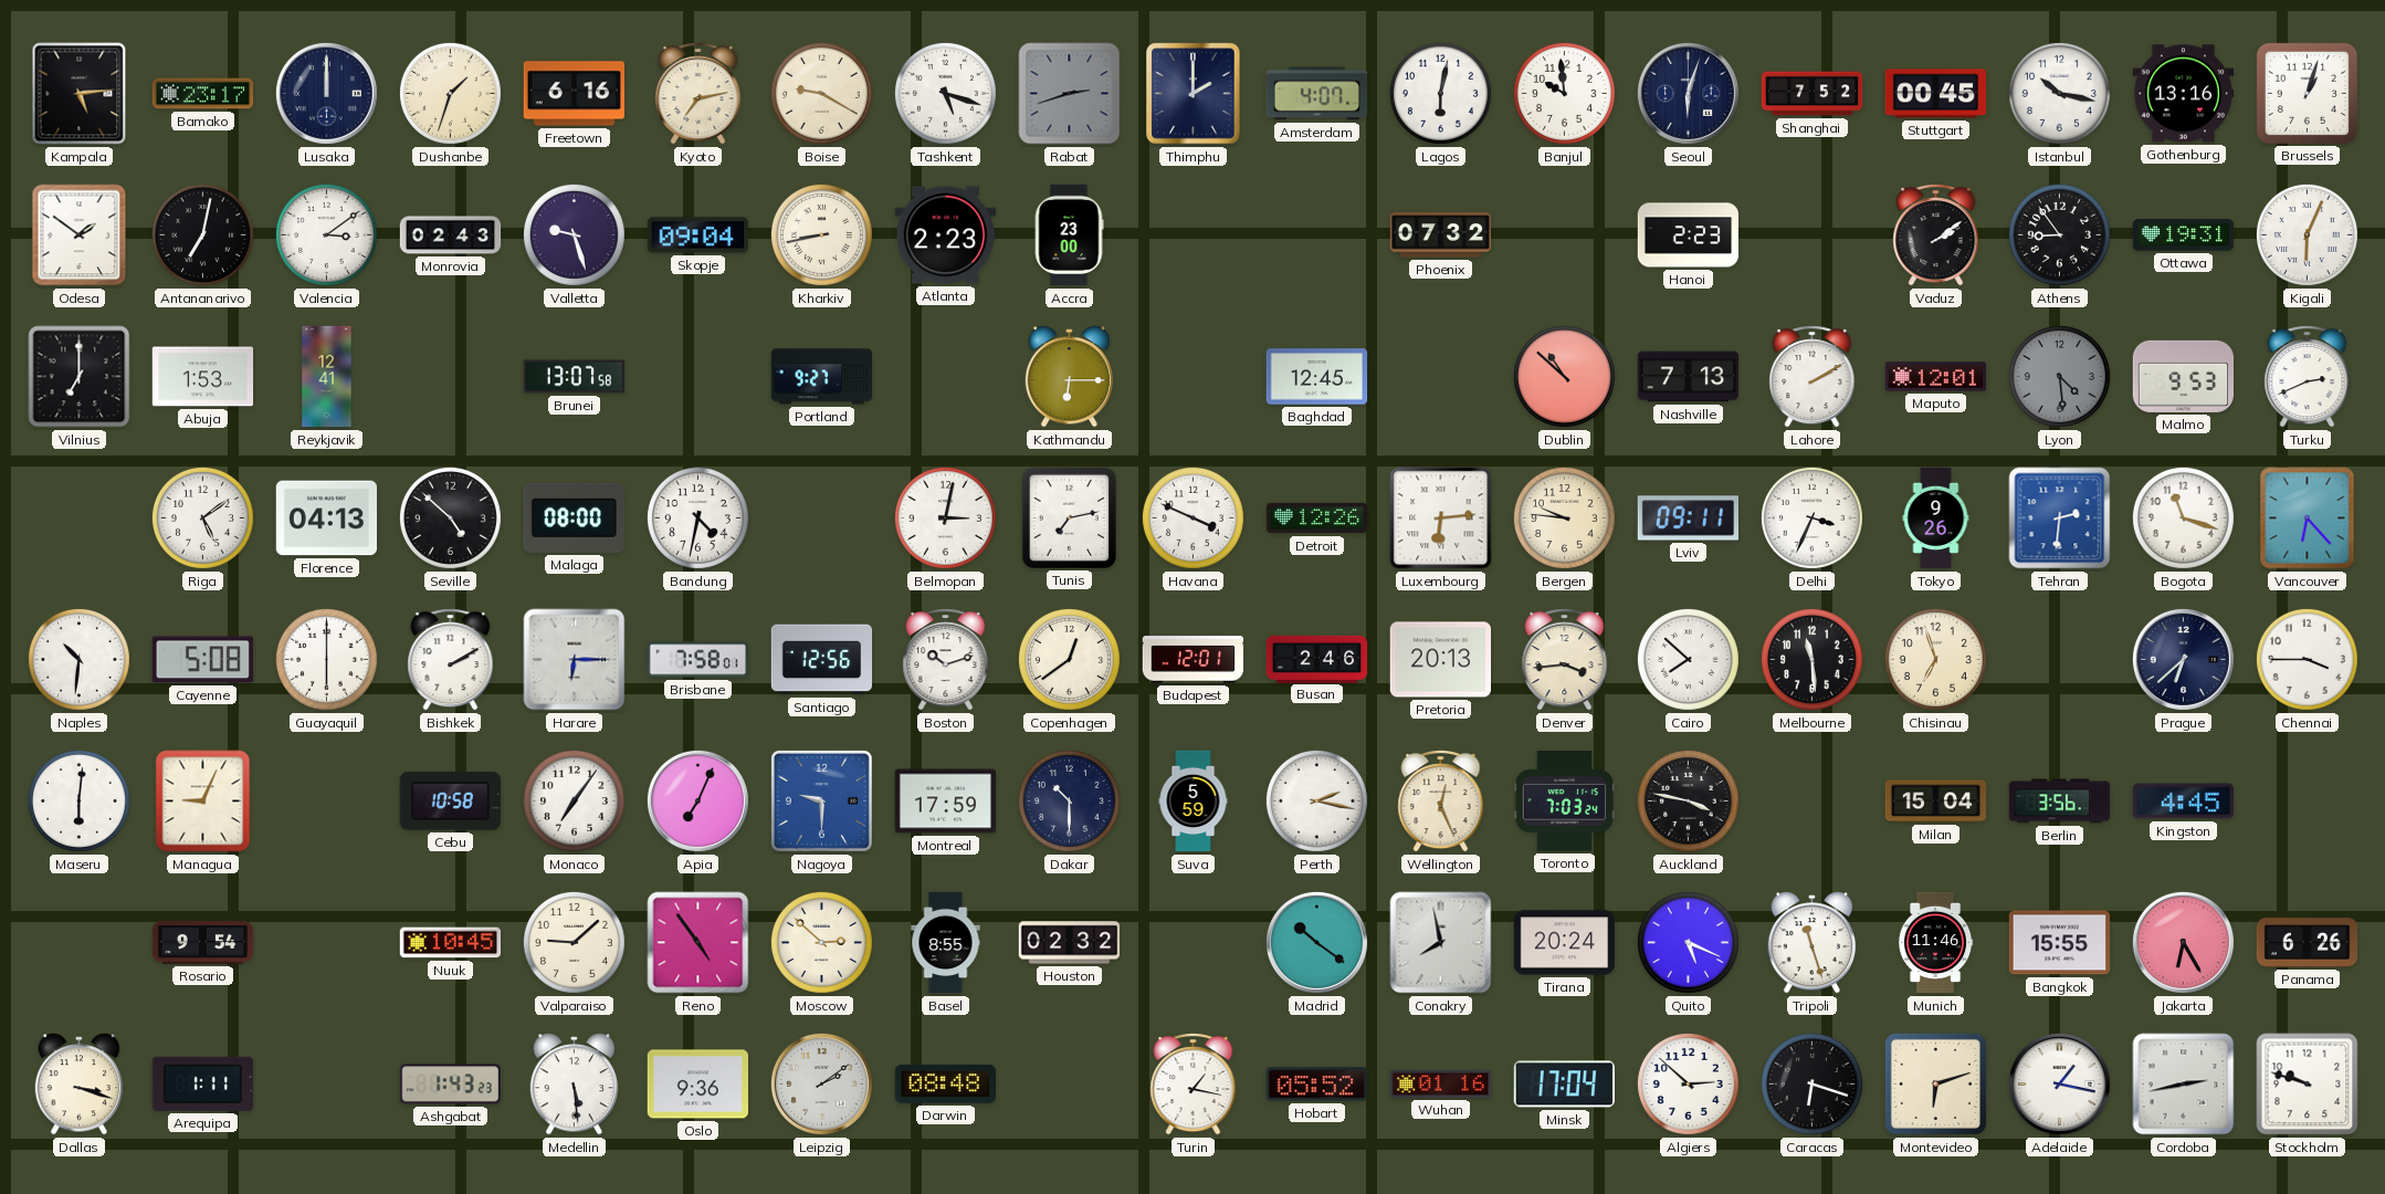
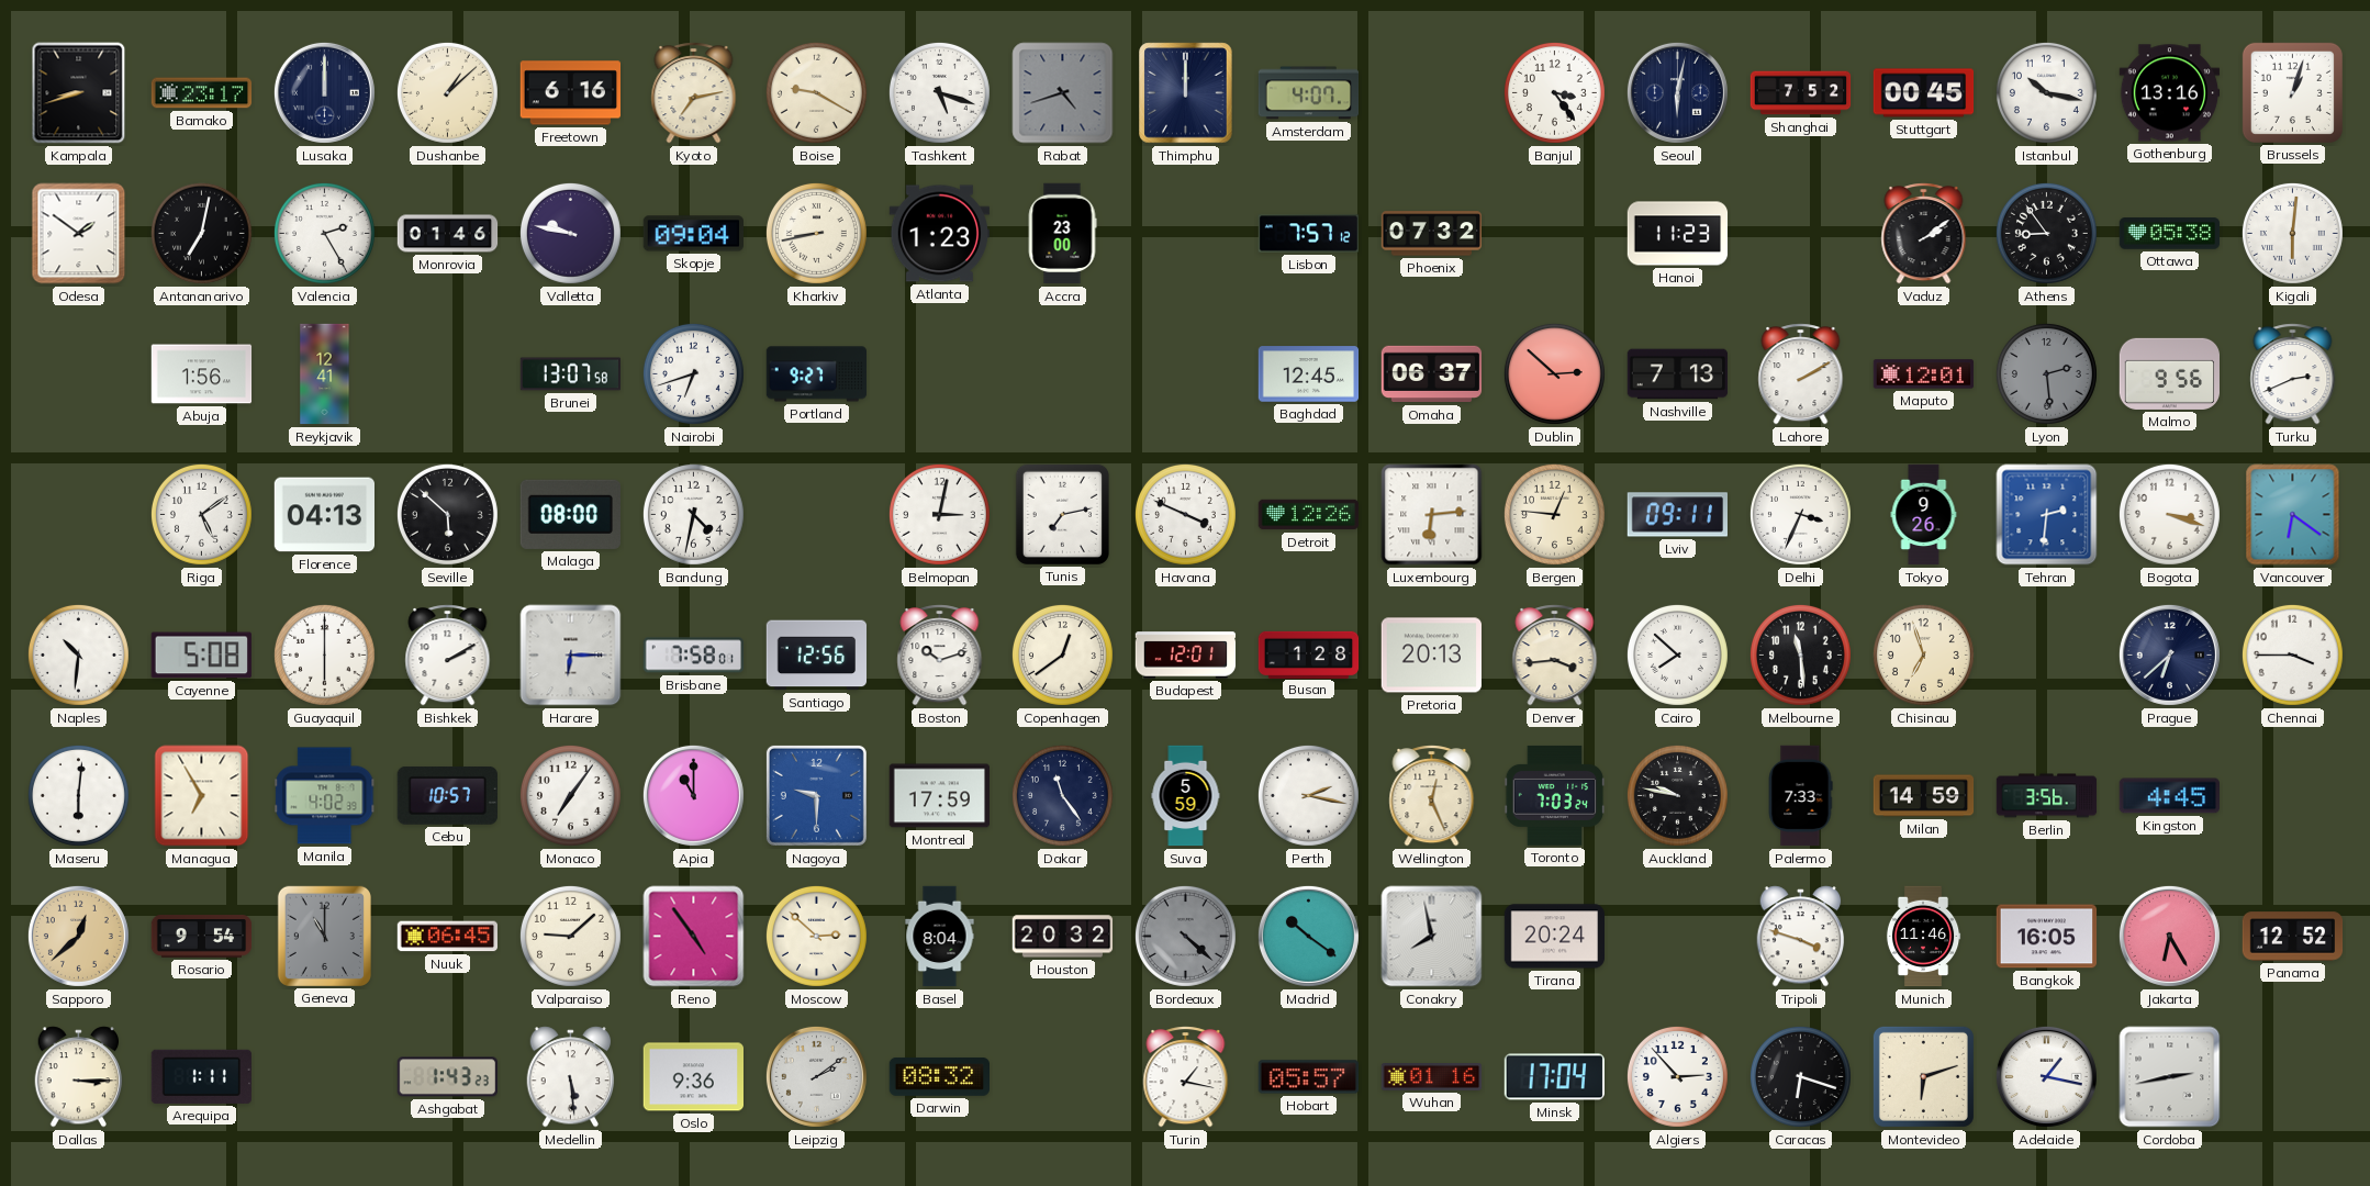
Kampala: 5:14 -> 8:42
Dushanbe: 1:33 -> 1:08
Rabat: 2:42 -> 4:42
Thimphu: 2:00 -> 12:00
Lagos: 6:02 -> none
Banjul: 9:59 -> 3:24
Seoul: 6:03 -> 6:02
Valencia: 3:09 -> 2:25
Monrovia: 02:43 -> 01:46
Valletta: 9:27 -> 9:47
Atlanta: 2:23 -> 1:23
Lisbon: none -> 7:57
Hanoi: 2:23 -> 11:23
Ottawa: 19:31 -> 05:38
Kigali: 6:04 -> 6:01
Vilnius: 7:00 -> none
Abuja: 1:53 -> 1:56
Nairobi: none -> 6:42
Kathmandu: 6:15 -> none
Omaha: none -> 06:37
Dublin: 10:52 -> 2:52
Lyon: 4:29 -> 2:29
Malmo: 9:53 -> 9:56
Seville: 4:52 -> 5:52
Bergen: 9:46 -> 12:46
Bogota: 11:18 -> 3:18
Vancouver: 6:23 -> 6:21
Busan: 2:46 -> 1:28
Managua: 9:04 -> 6:55
Manila: none -> 4:02
Cebu: 10:58 -> 10:57
Apia: 7:04 -> 11:00
Dakar: 10:30 -> 11:24
Auckland: 3:47 -> 9:47
Palermo: none -> 7:33
Milan: 15:04 -> 14:59
Sapporo: none -> 12:38
Geneva: none -> 11:00
Nuuk: 10:45 -> 06:45
Basel: 8:55 -> 8:04
Houston: 02:32 -> 20:32
Bordeaux: none -> 4:22
Quito: 5:19 -> none
Tripoli: 11:27 -> 3:48
Bangkok: 15:55 -> 16:05
Panama: 6:26 -> 12:52
Dallas: 3:18 -> 3:15
Darwin: 08:48 -> 08:32
Hobart: 05:52 -> 05:57
Algiers: 2:52 -> 2:53
Stockholm: 9:48 -> none
